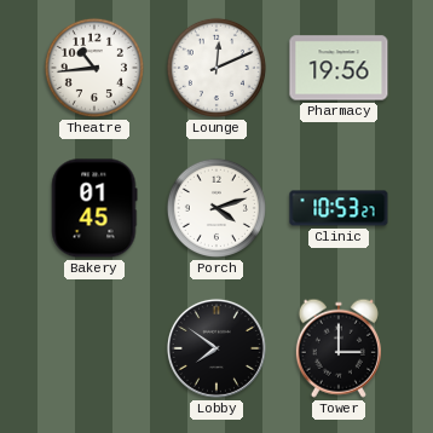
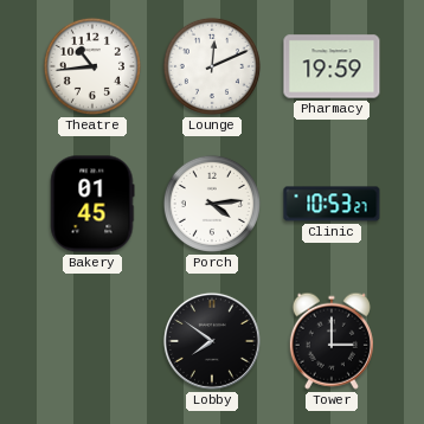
Pharmacy: 19:56 -> 19:59
Porch: 4:12 -> 4:14
